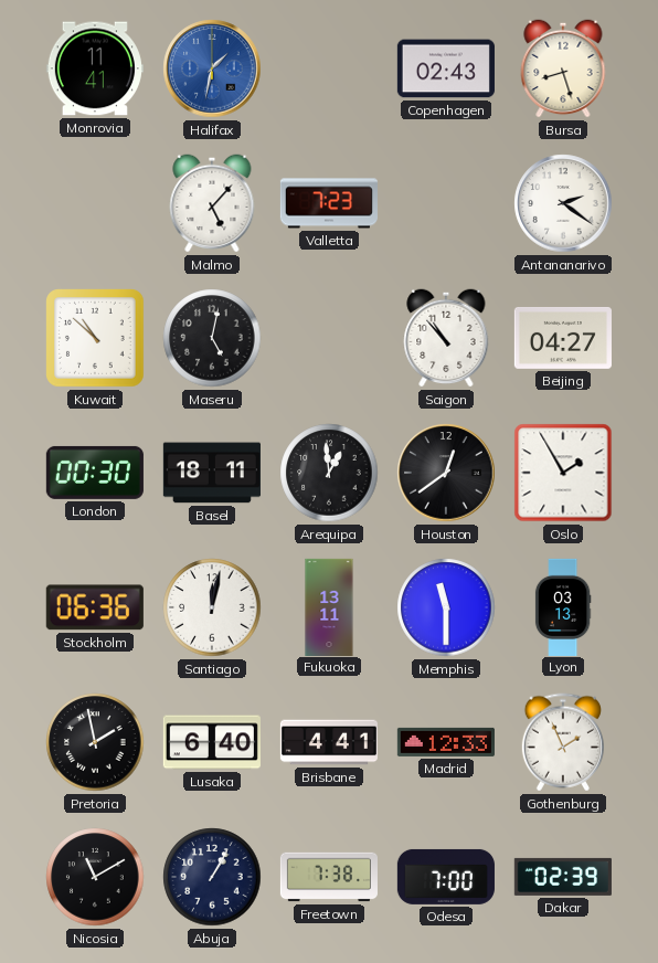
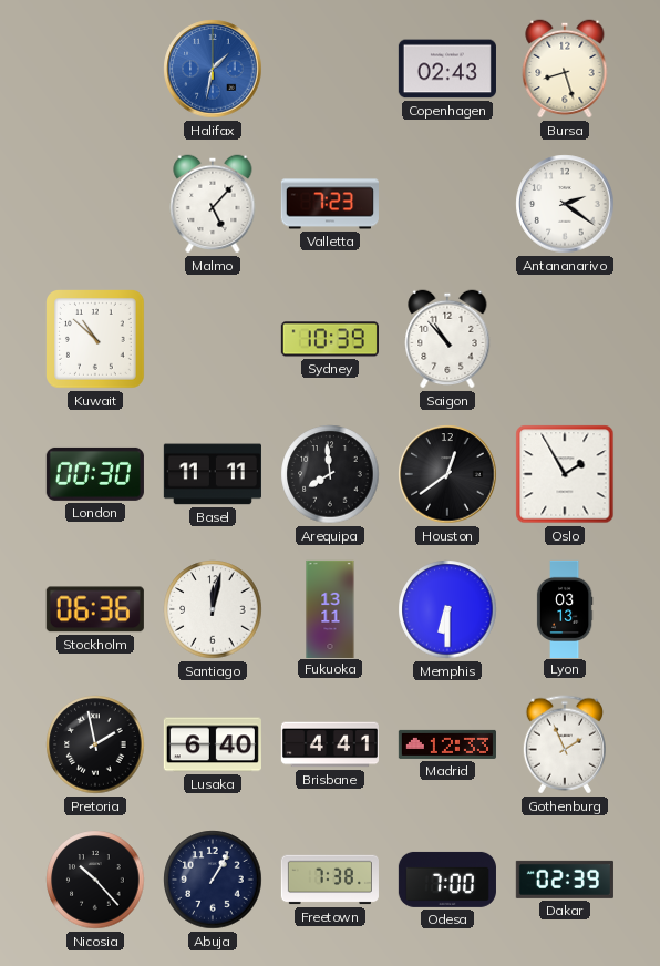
Monrovia: 11:41 -> none
Maseru: 5:02 -> none
Sydney: none -> 10:39
Beijing: 04:27 -> none
Basel: 18:11 -> 11:11
Arequipa: 12:59 -> 7:59
Memphis: 11:30 -> 6:30
Nicosia: 11:10 -> 10:23
